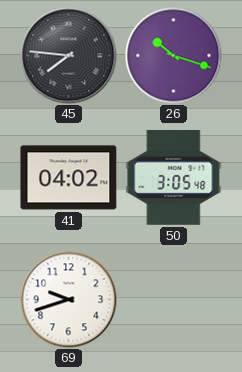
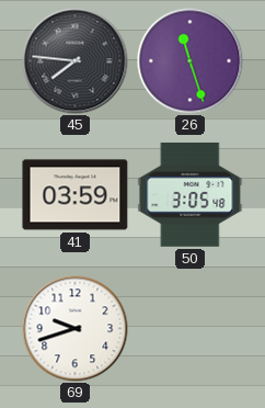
26: 10:18 -> 11:27
41: 04:02 -> 03:59
